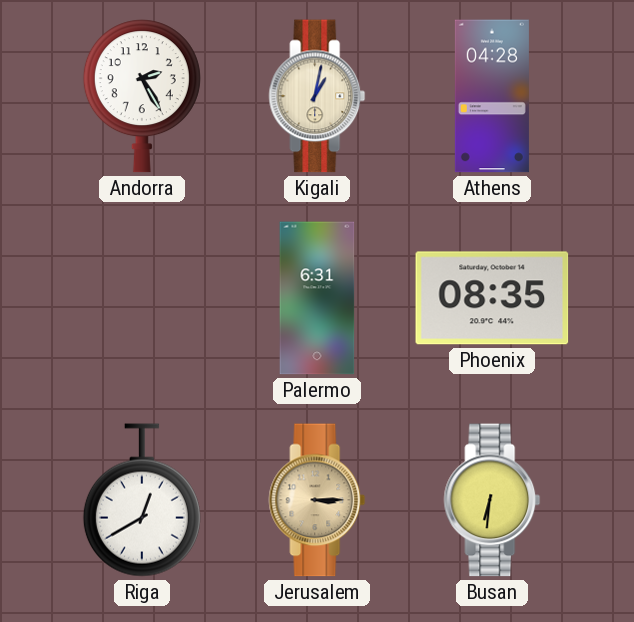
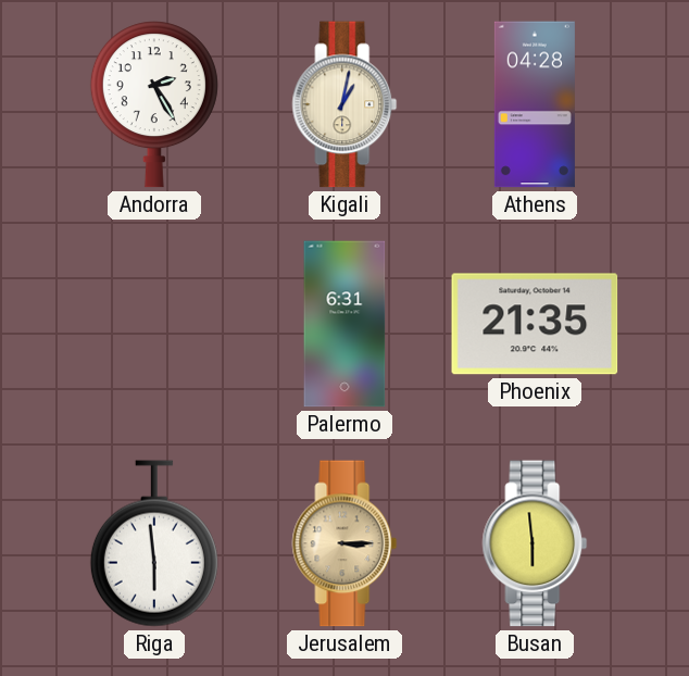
Phoenix: 08:35 -> 21:35
Riga: 12:40 -> 5:59
Busan: 6:31 -> 5:59
